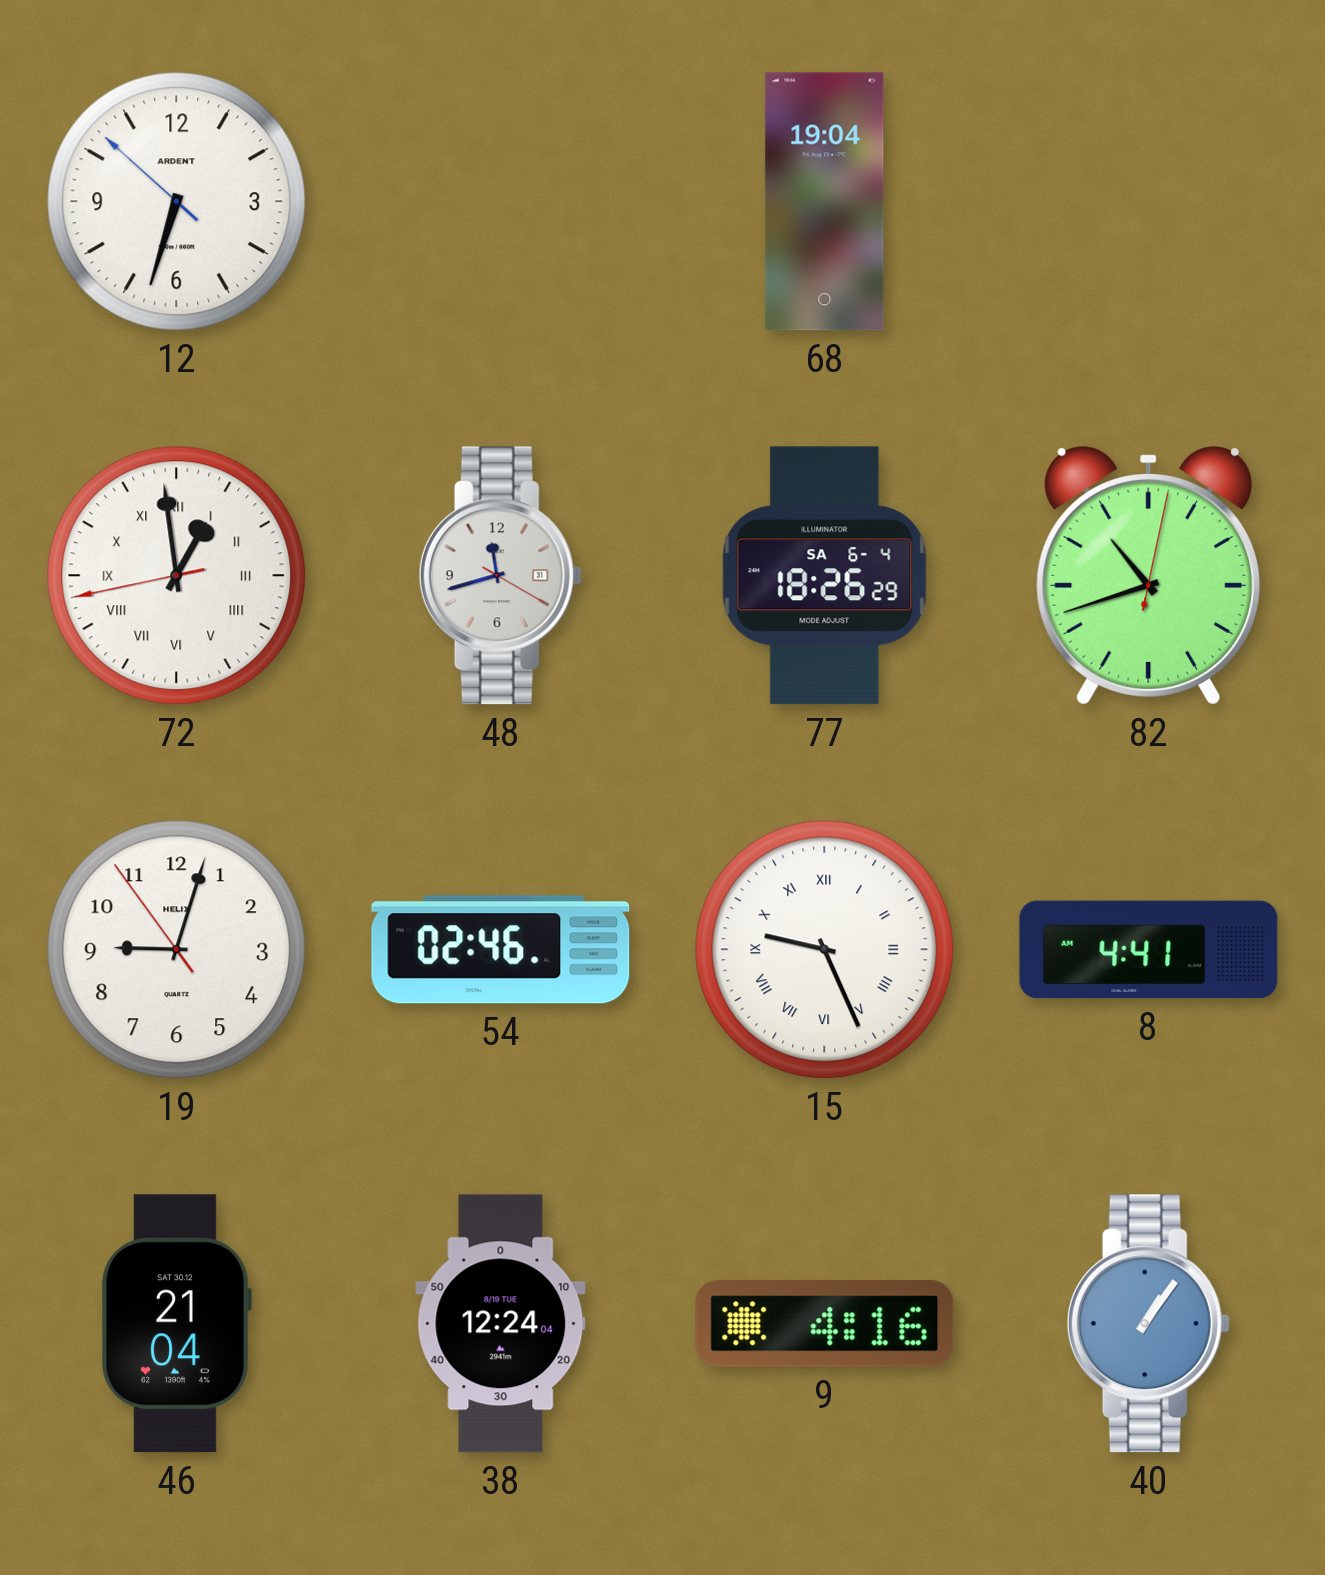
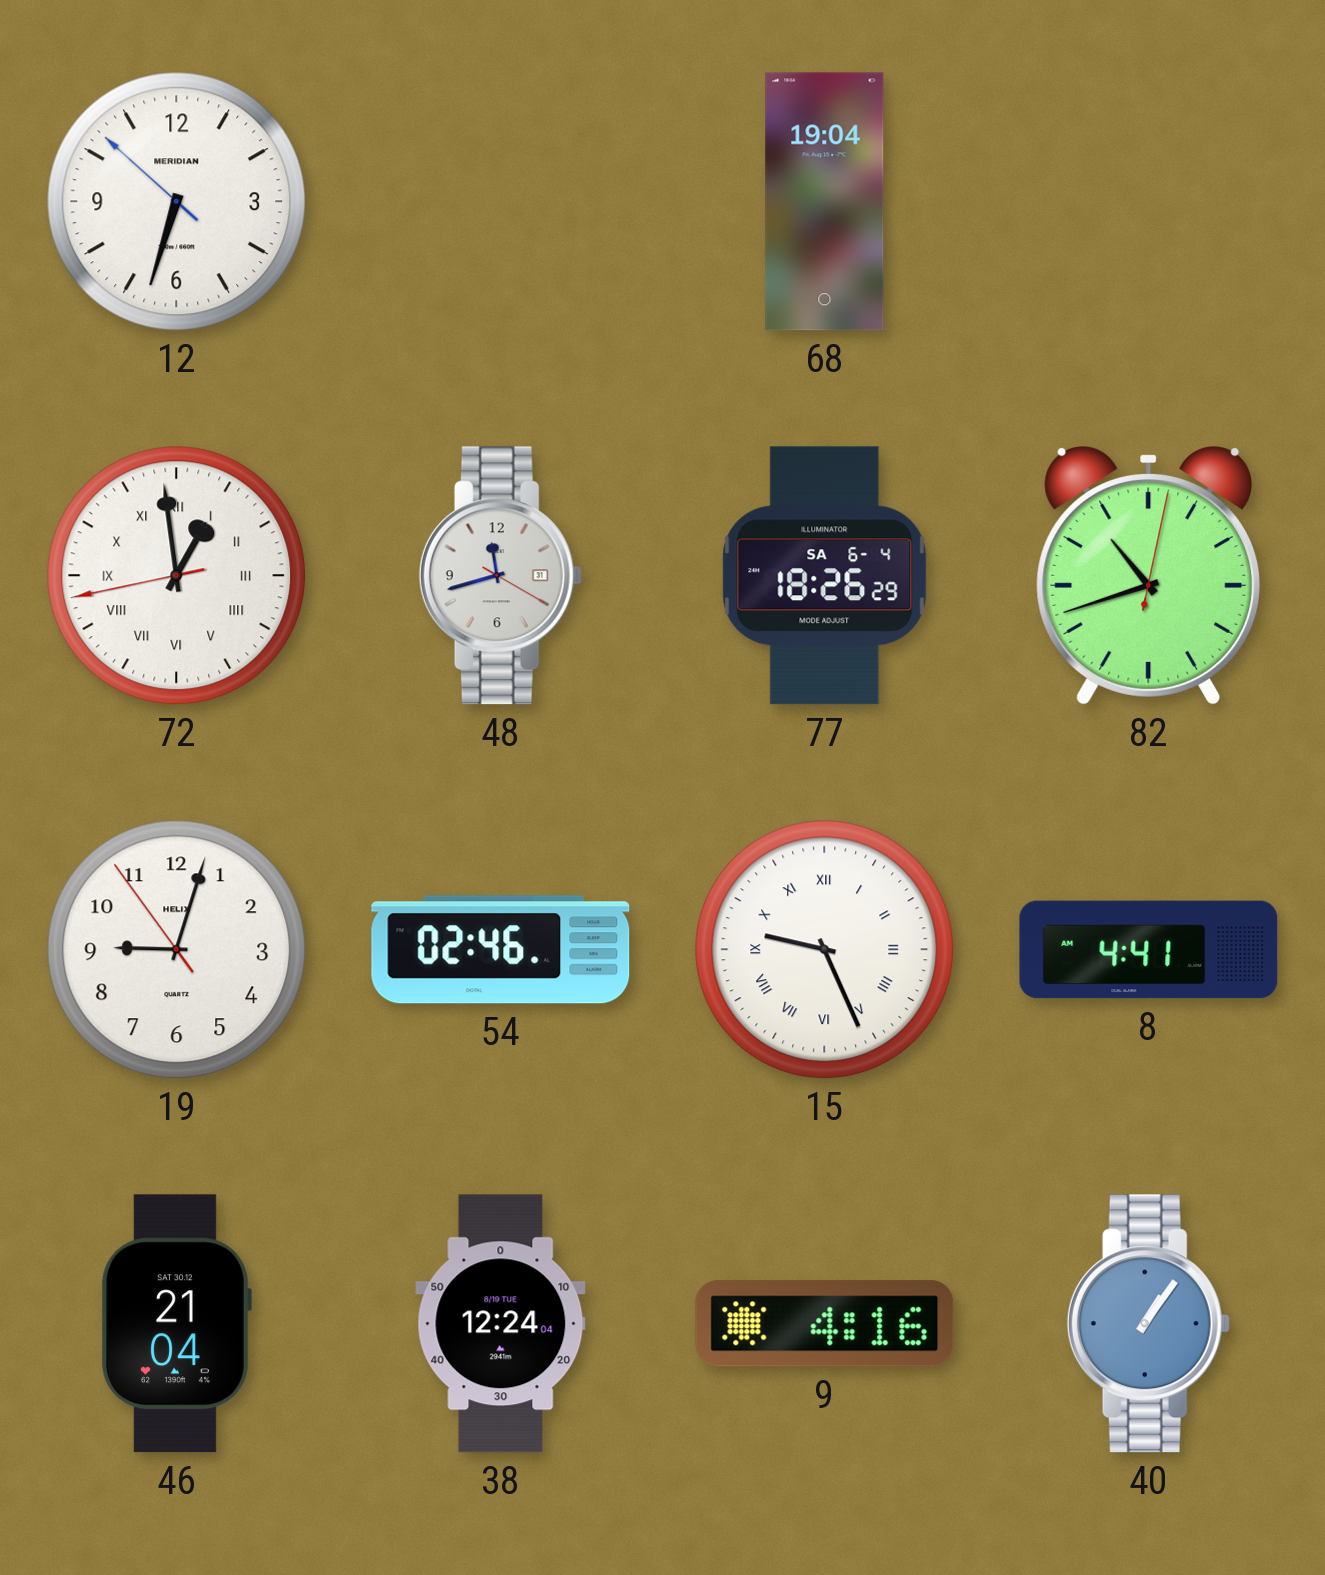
12 brand: ARDENT -> MERIDIAN
